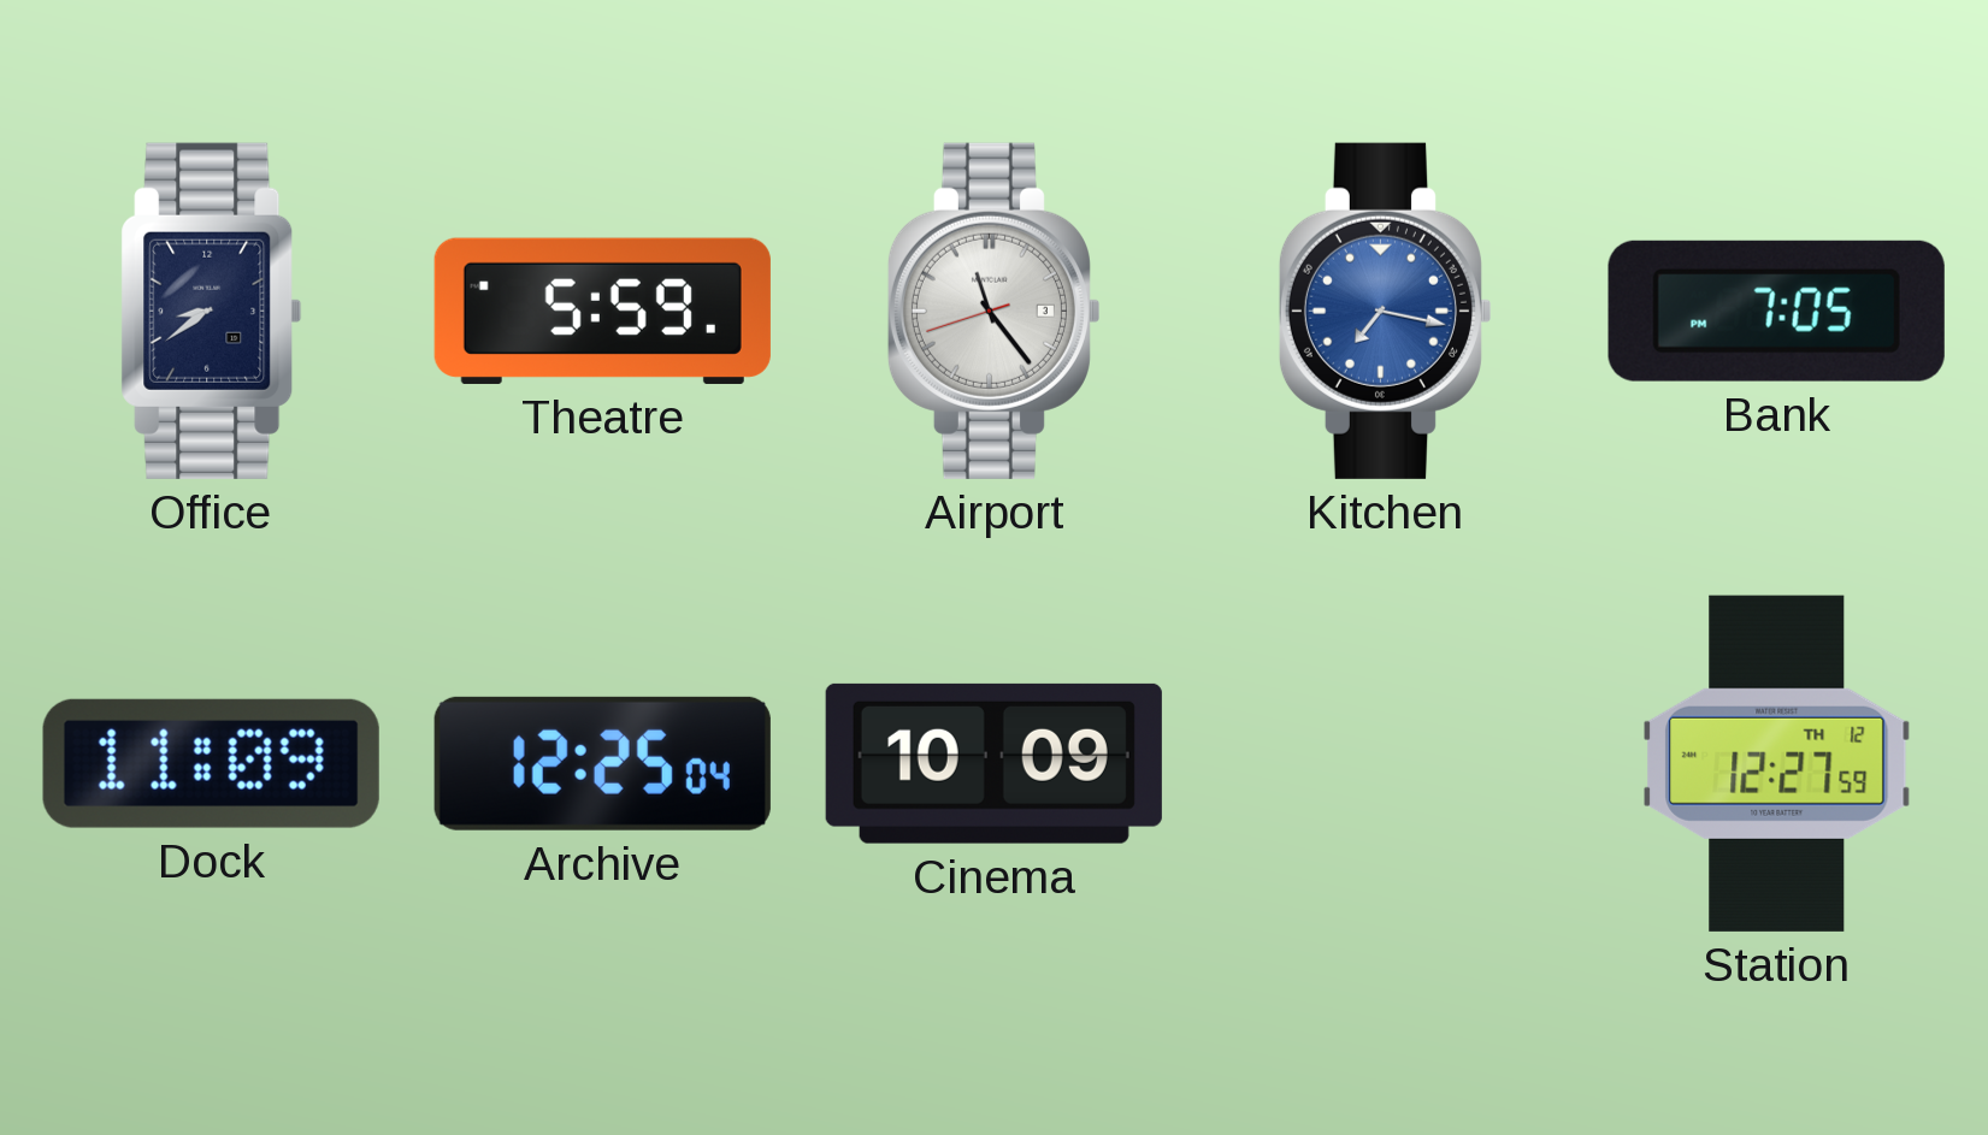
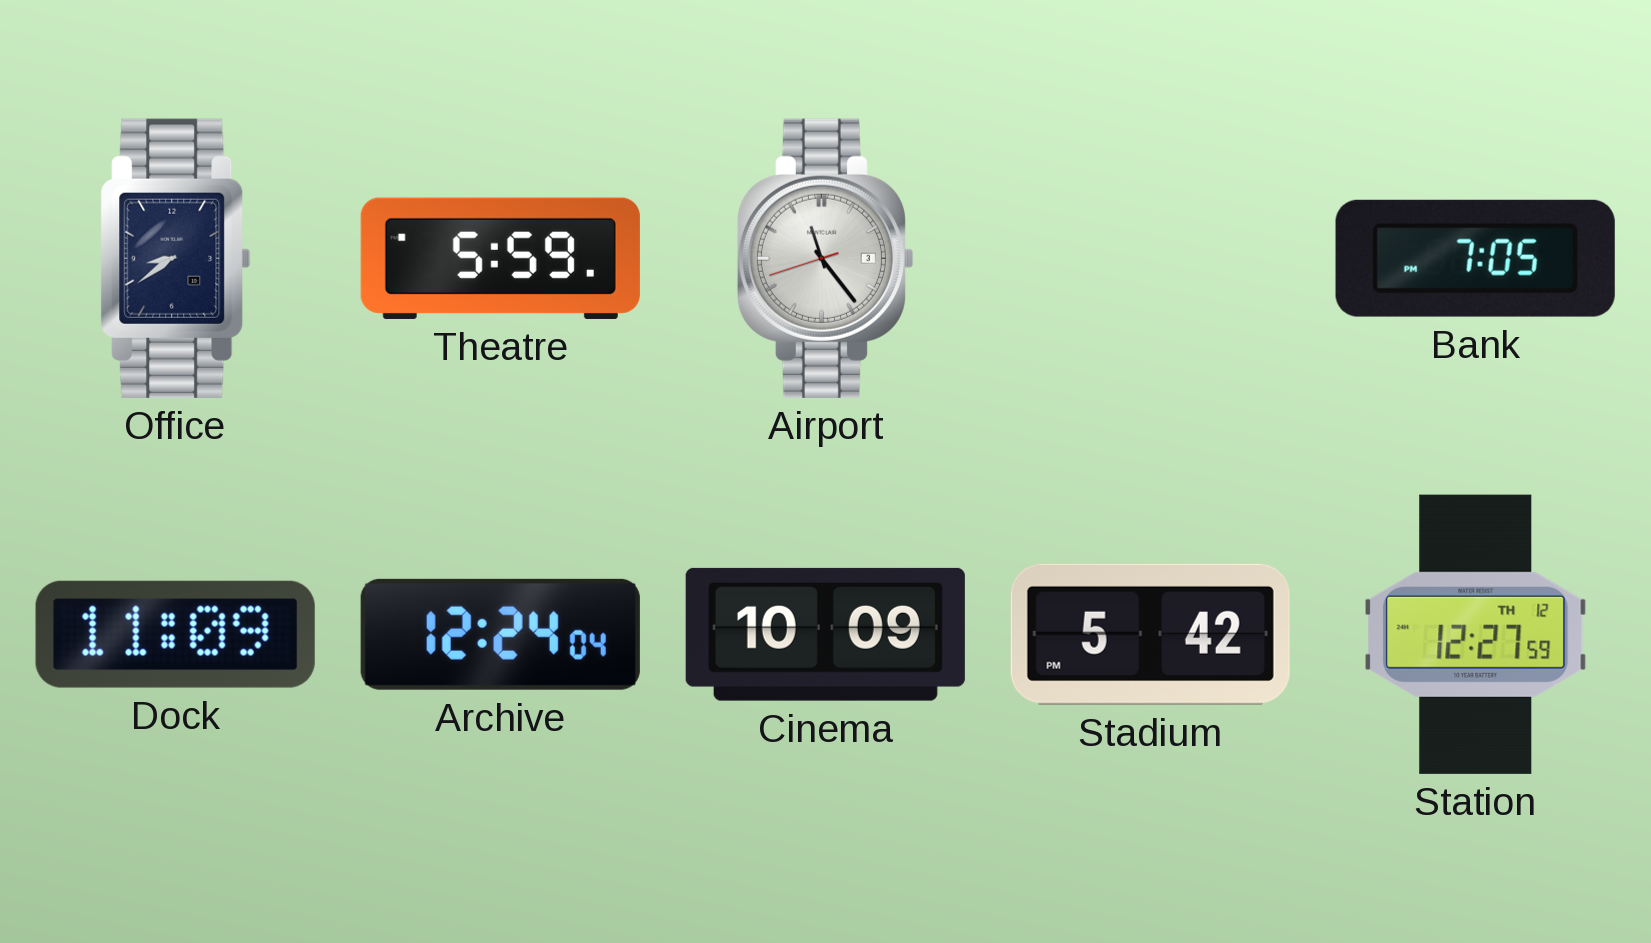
Kitchen: 7:17 -> none
Archive: 12:25 -> 12:24
Stadium: none -> 5:42
